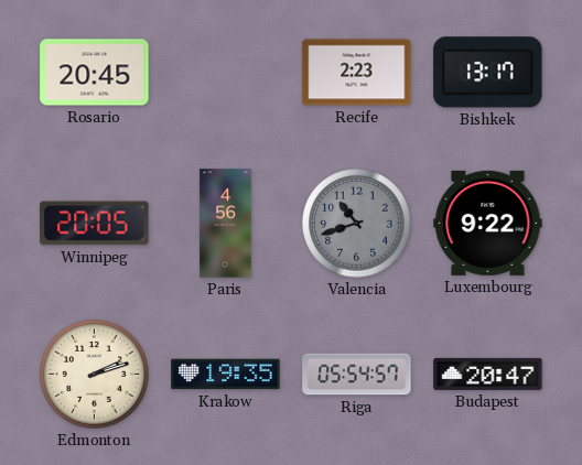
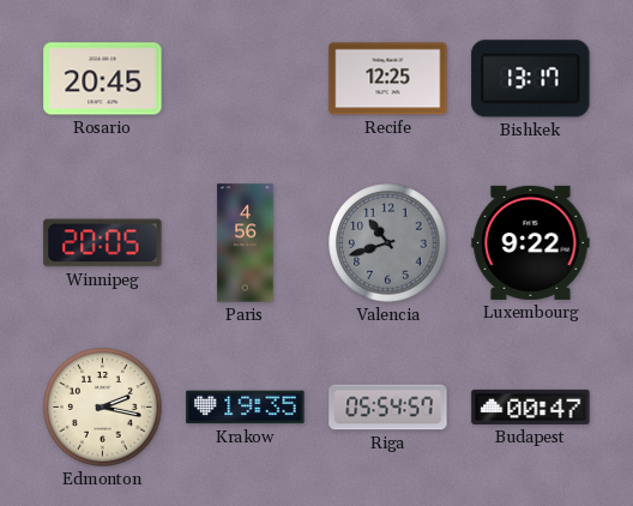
Recife: 2:23 -> 12:25
Edmonton: 2:12 -> 2:17
Budapest: 20:47 -> 00:47
